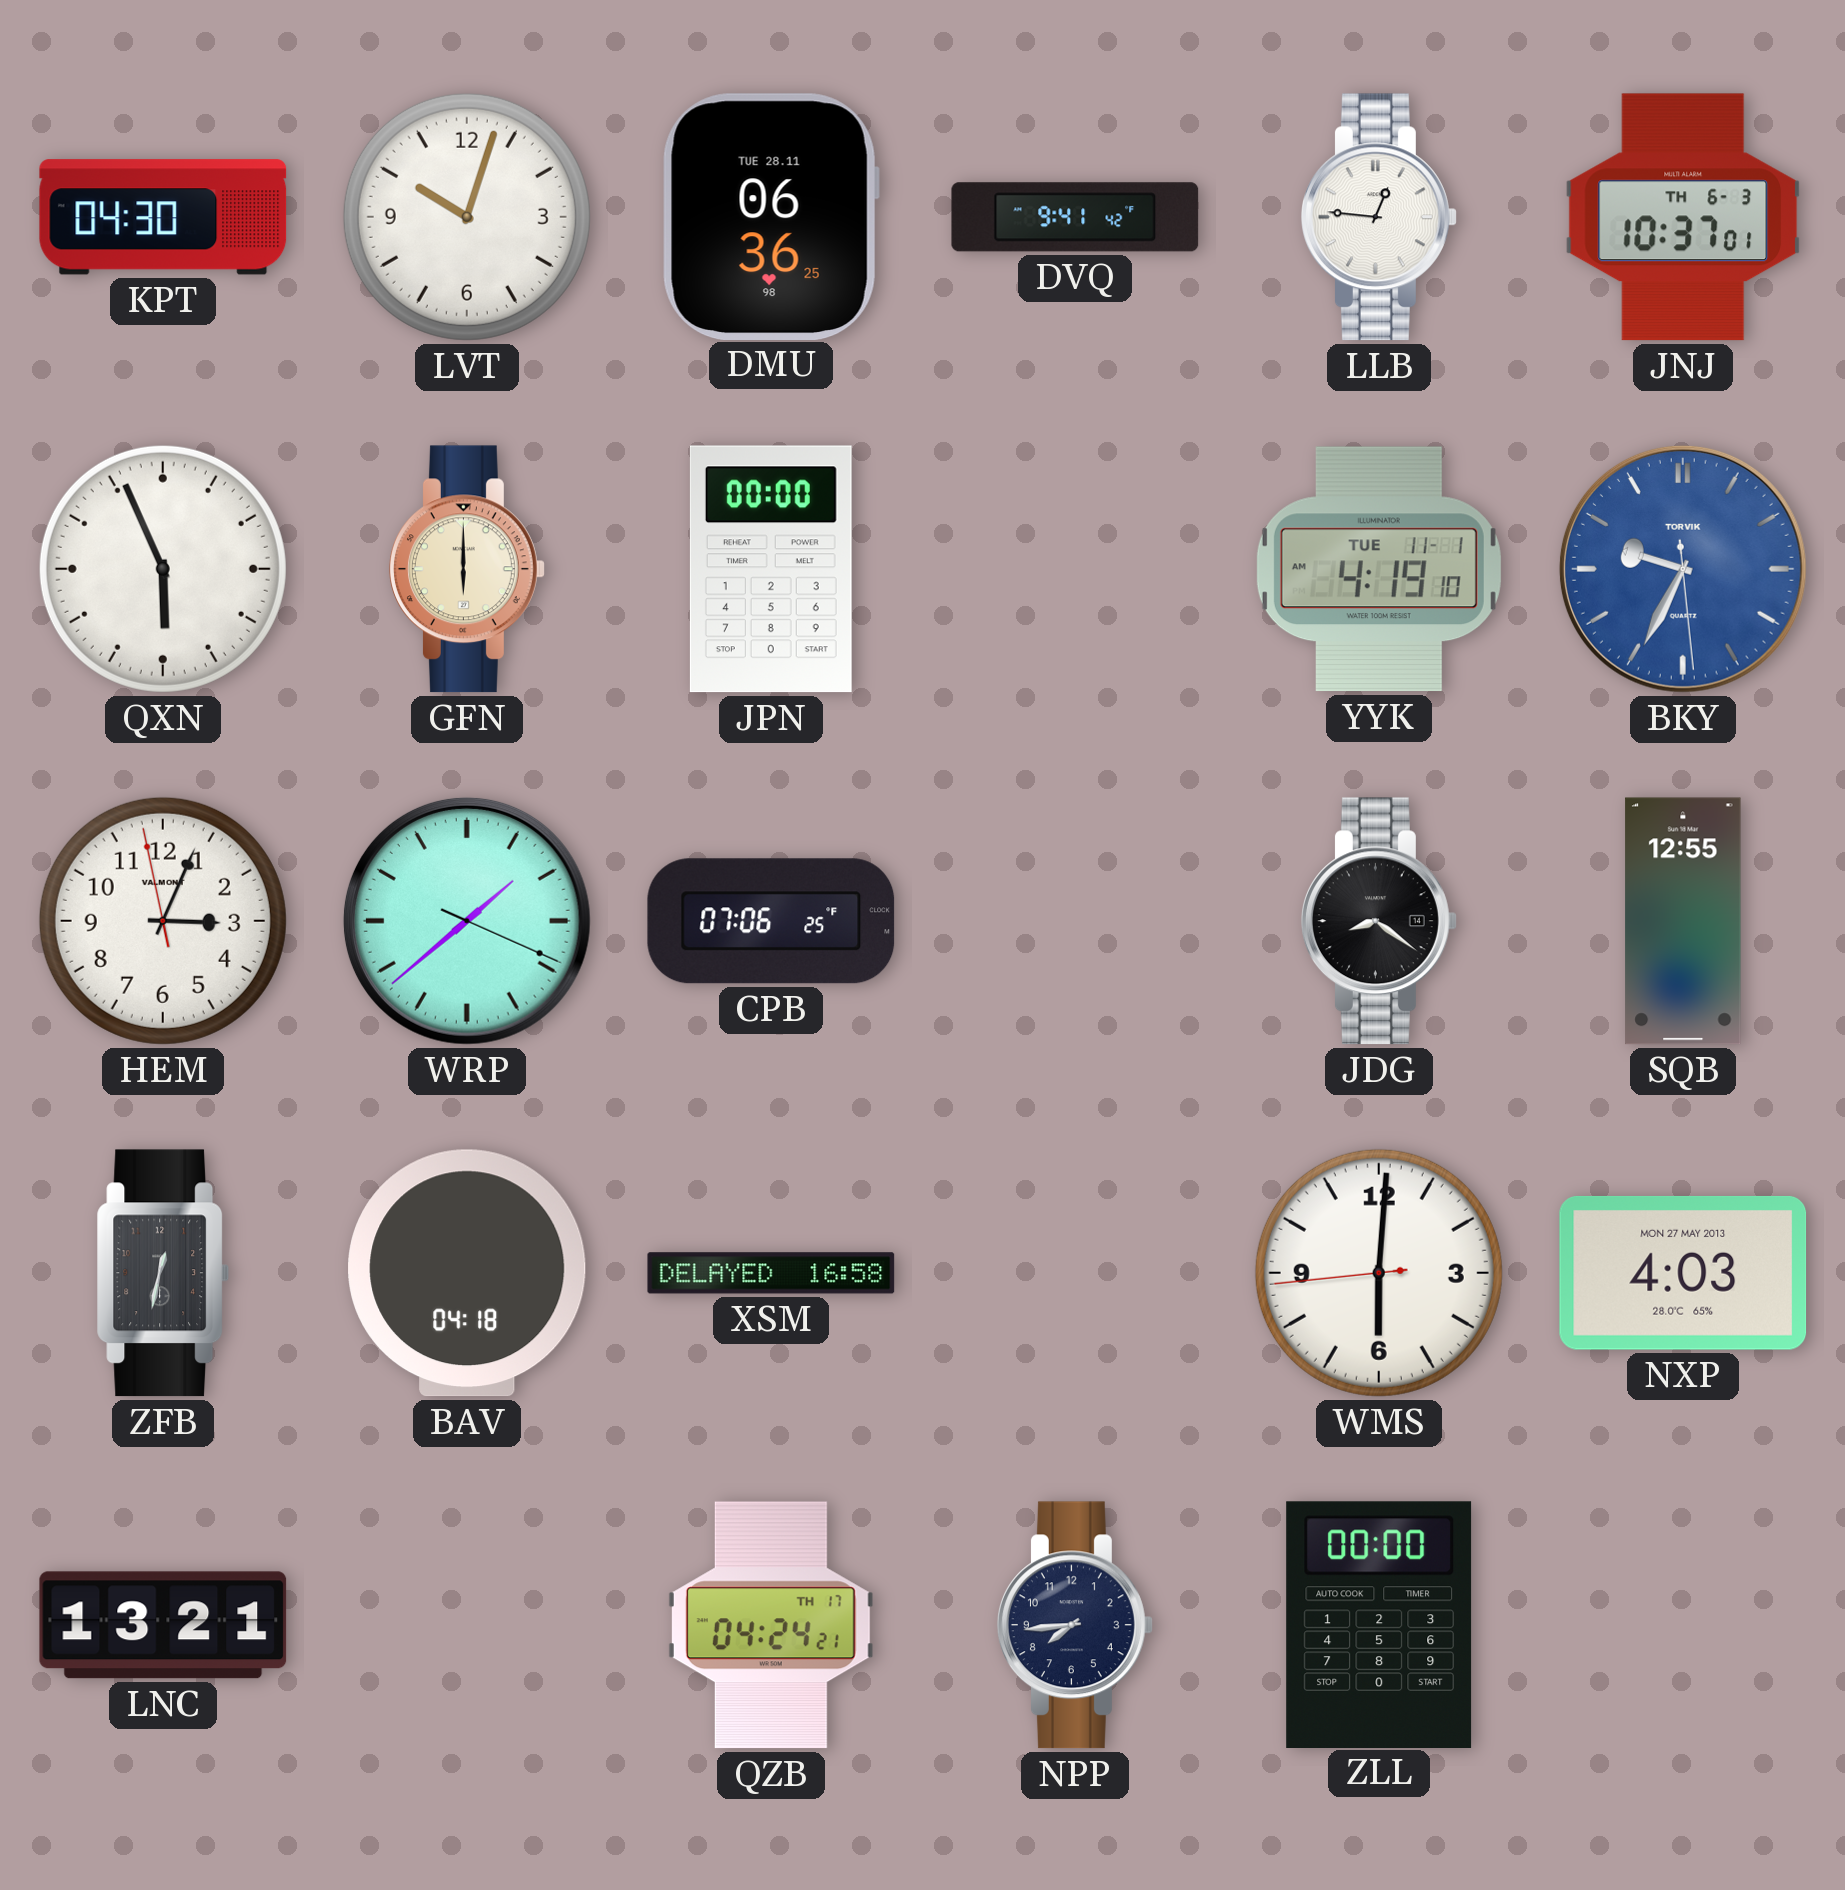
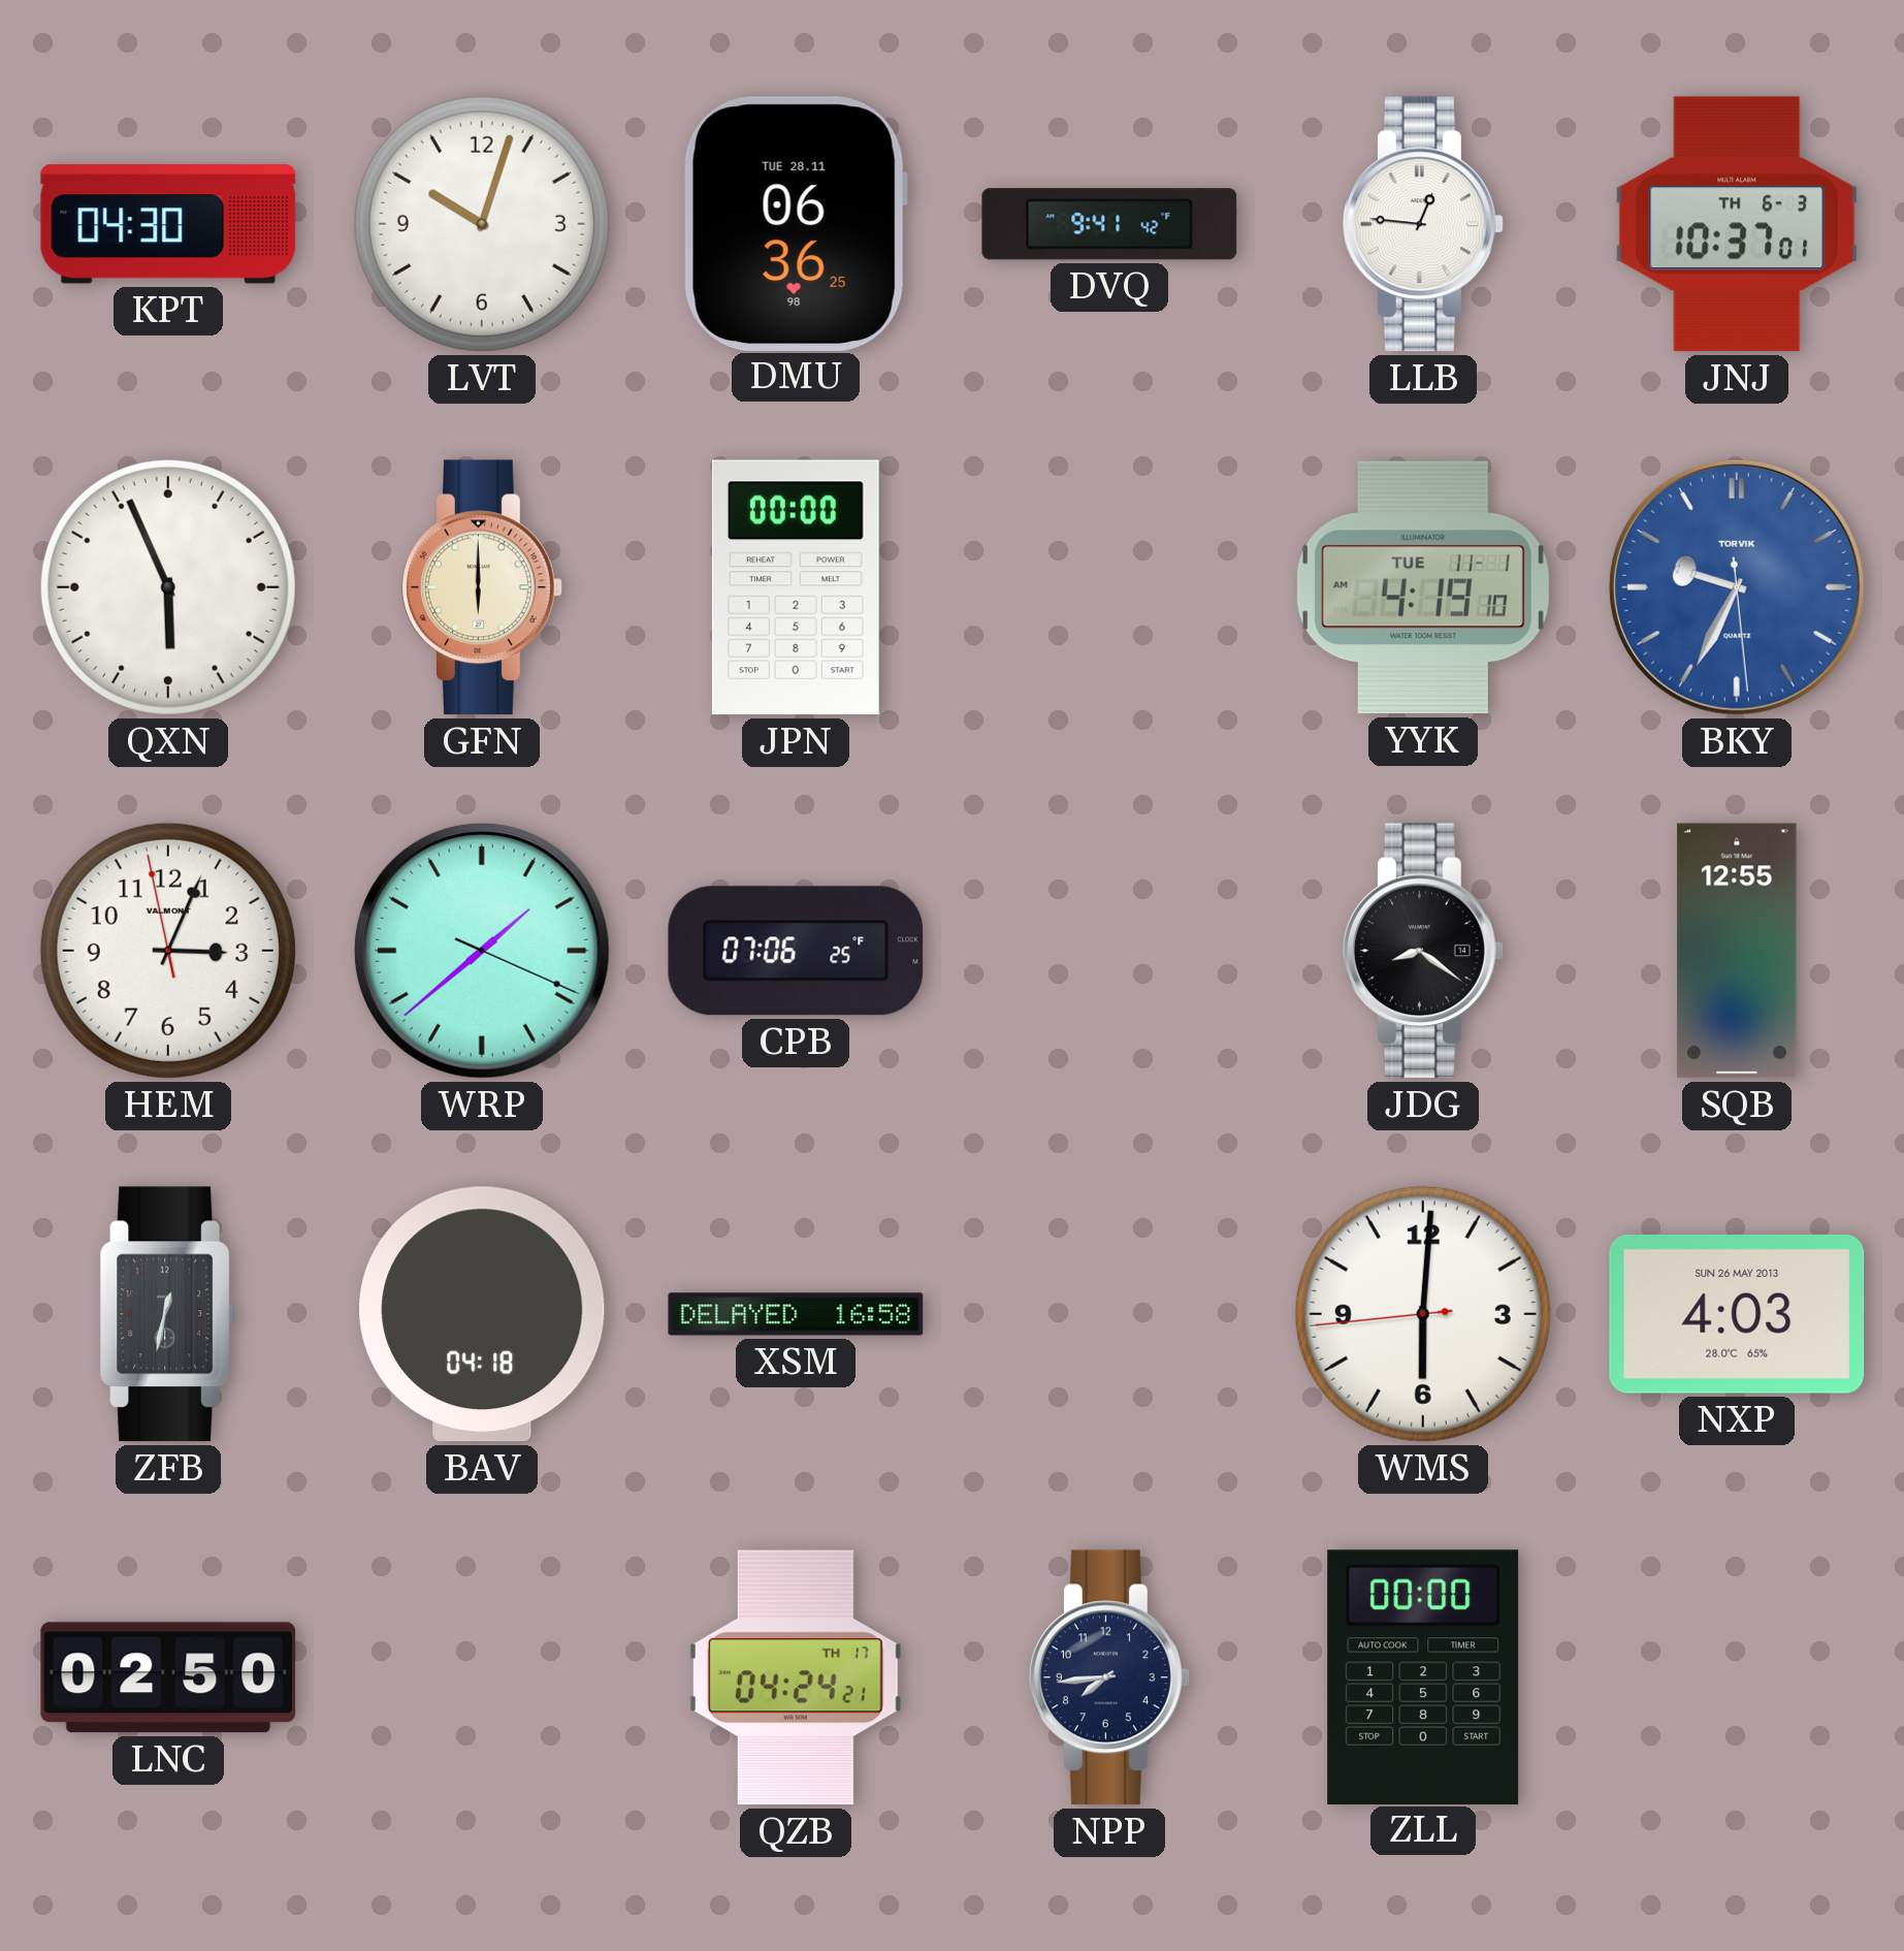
NXP date: MON 27 MAY 2013 -> SUN 26 MAY 2013
LNC: 13:21 -> 02:50
